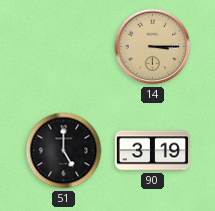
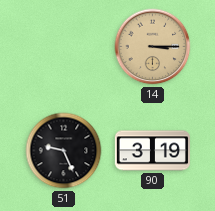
51: 5:00 -> 9:26
